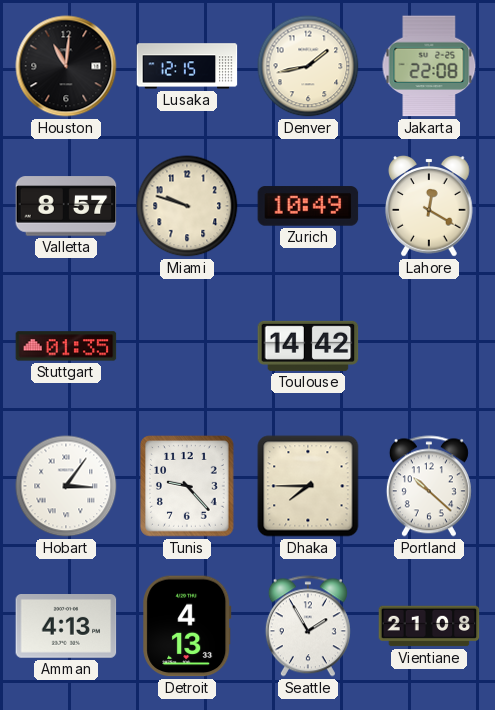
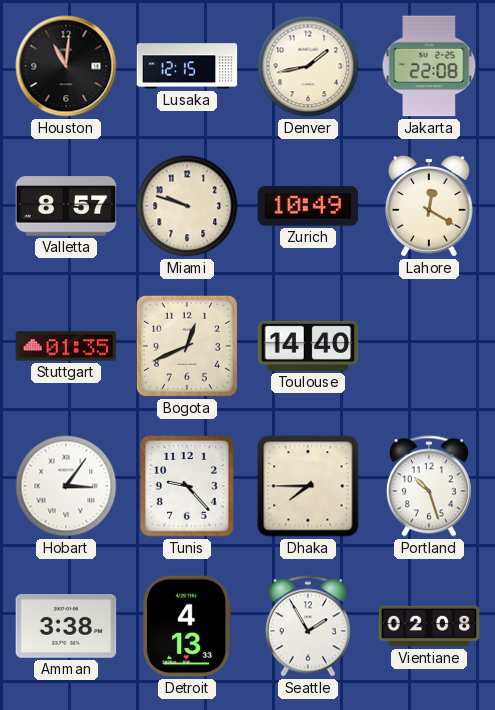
Bogota: none -> 12:41
Toulouse: 14:42 -> 14:40
Portland: 10:22 -> 10:27
Amman: 4:13 -> 3:38
Vientiane: 21:08 -> 02:08
